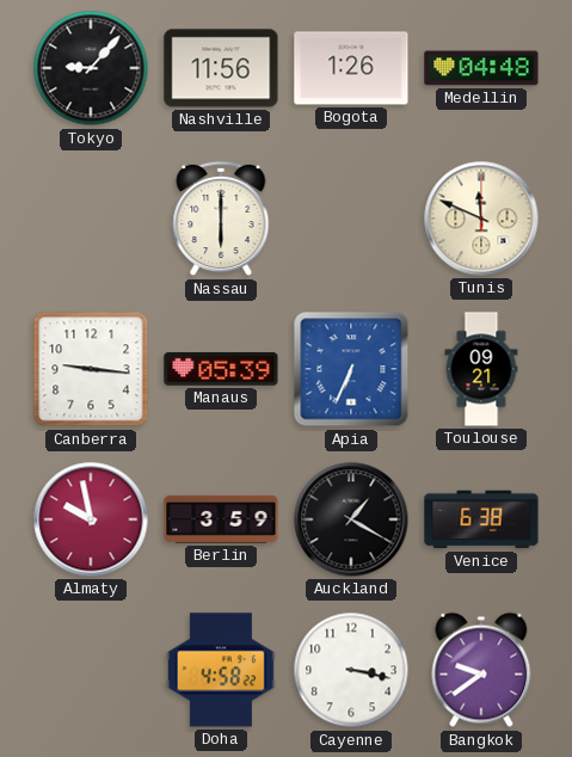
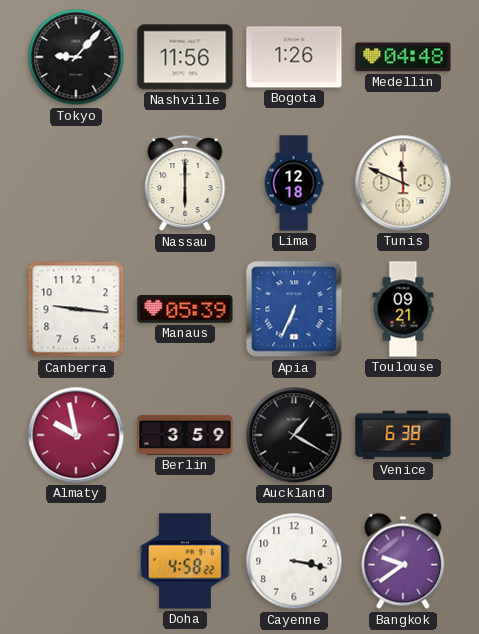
Lima: none -> 12:18
